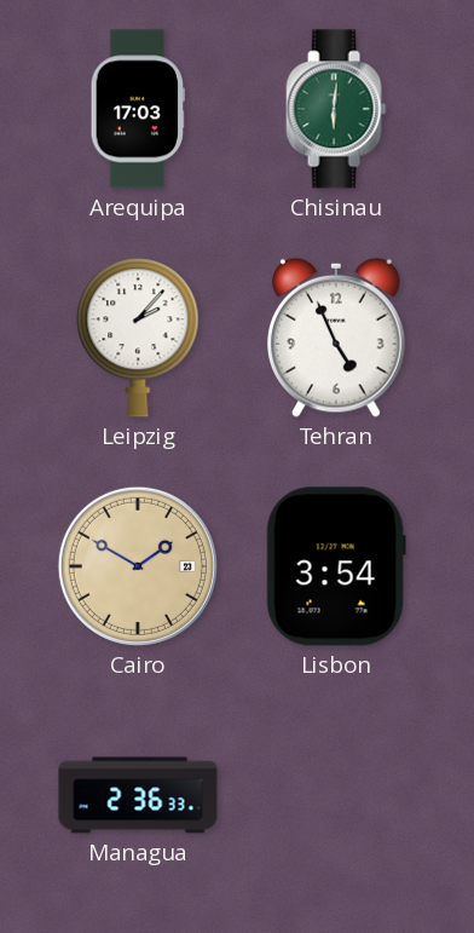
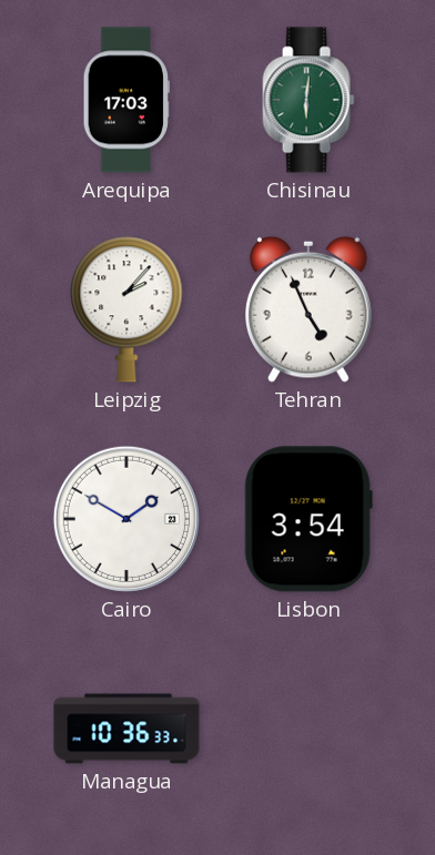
Cairo dial: champagne -> white
Managua: 2:36 -> 10:36
